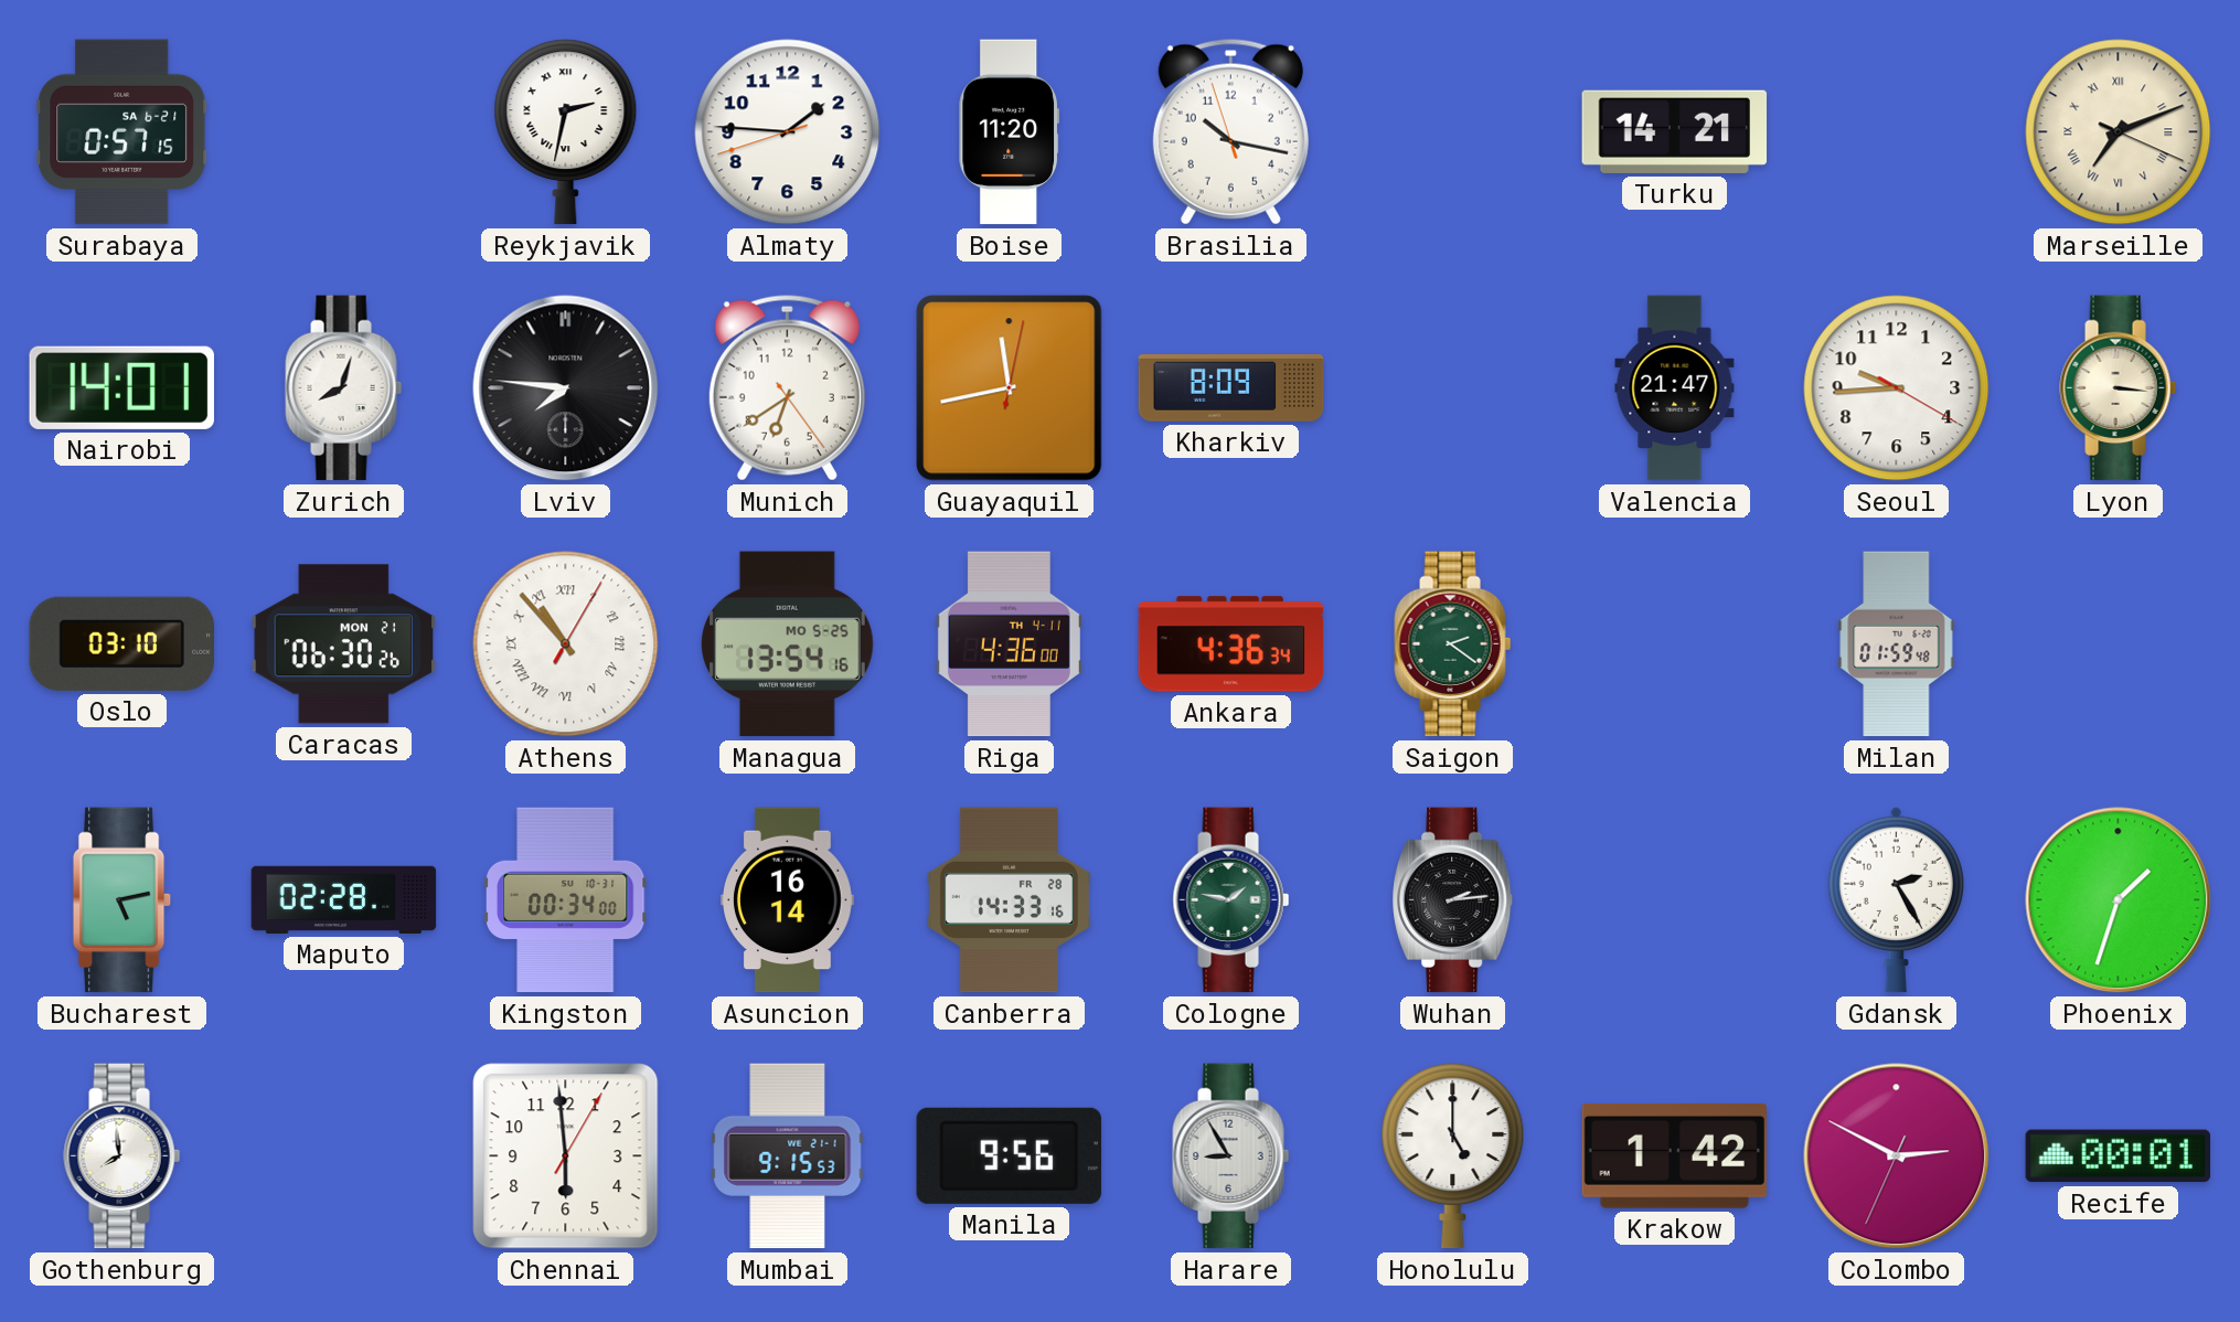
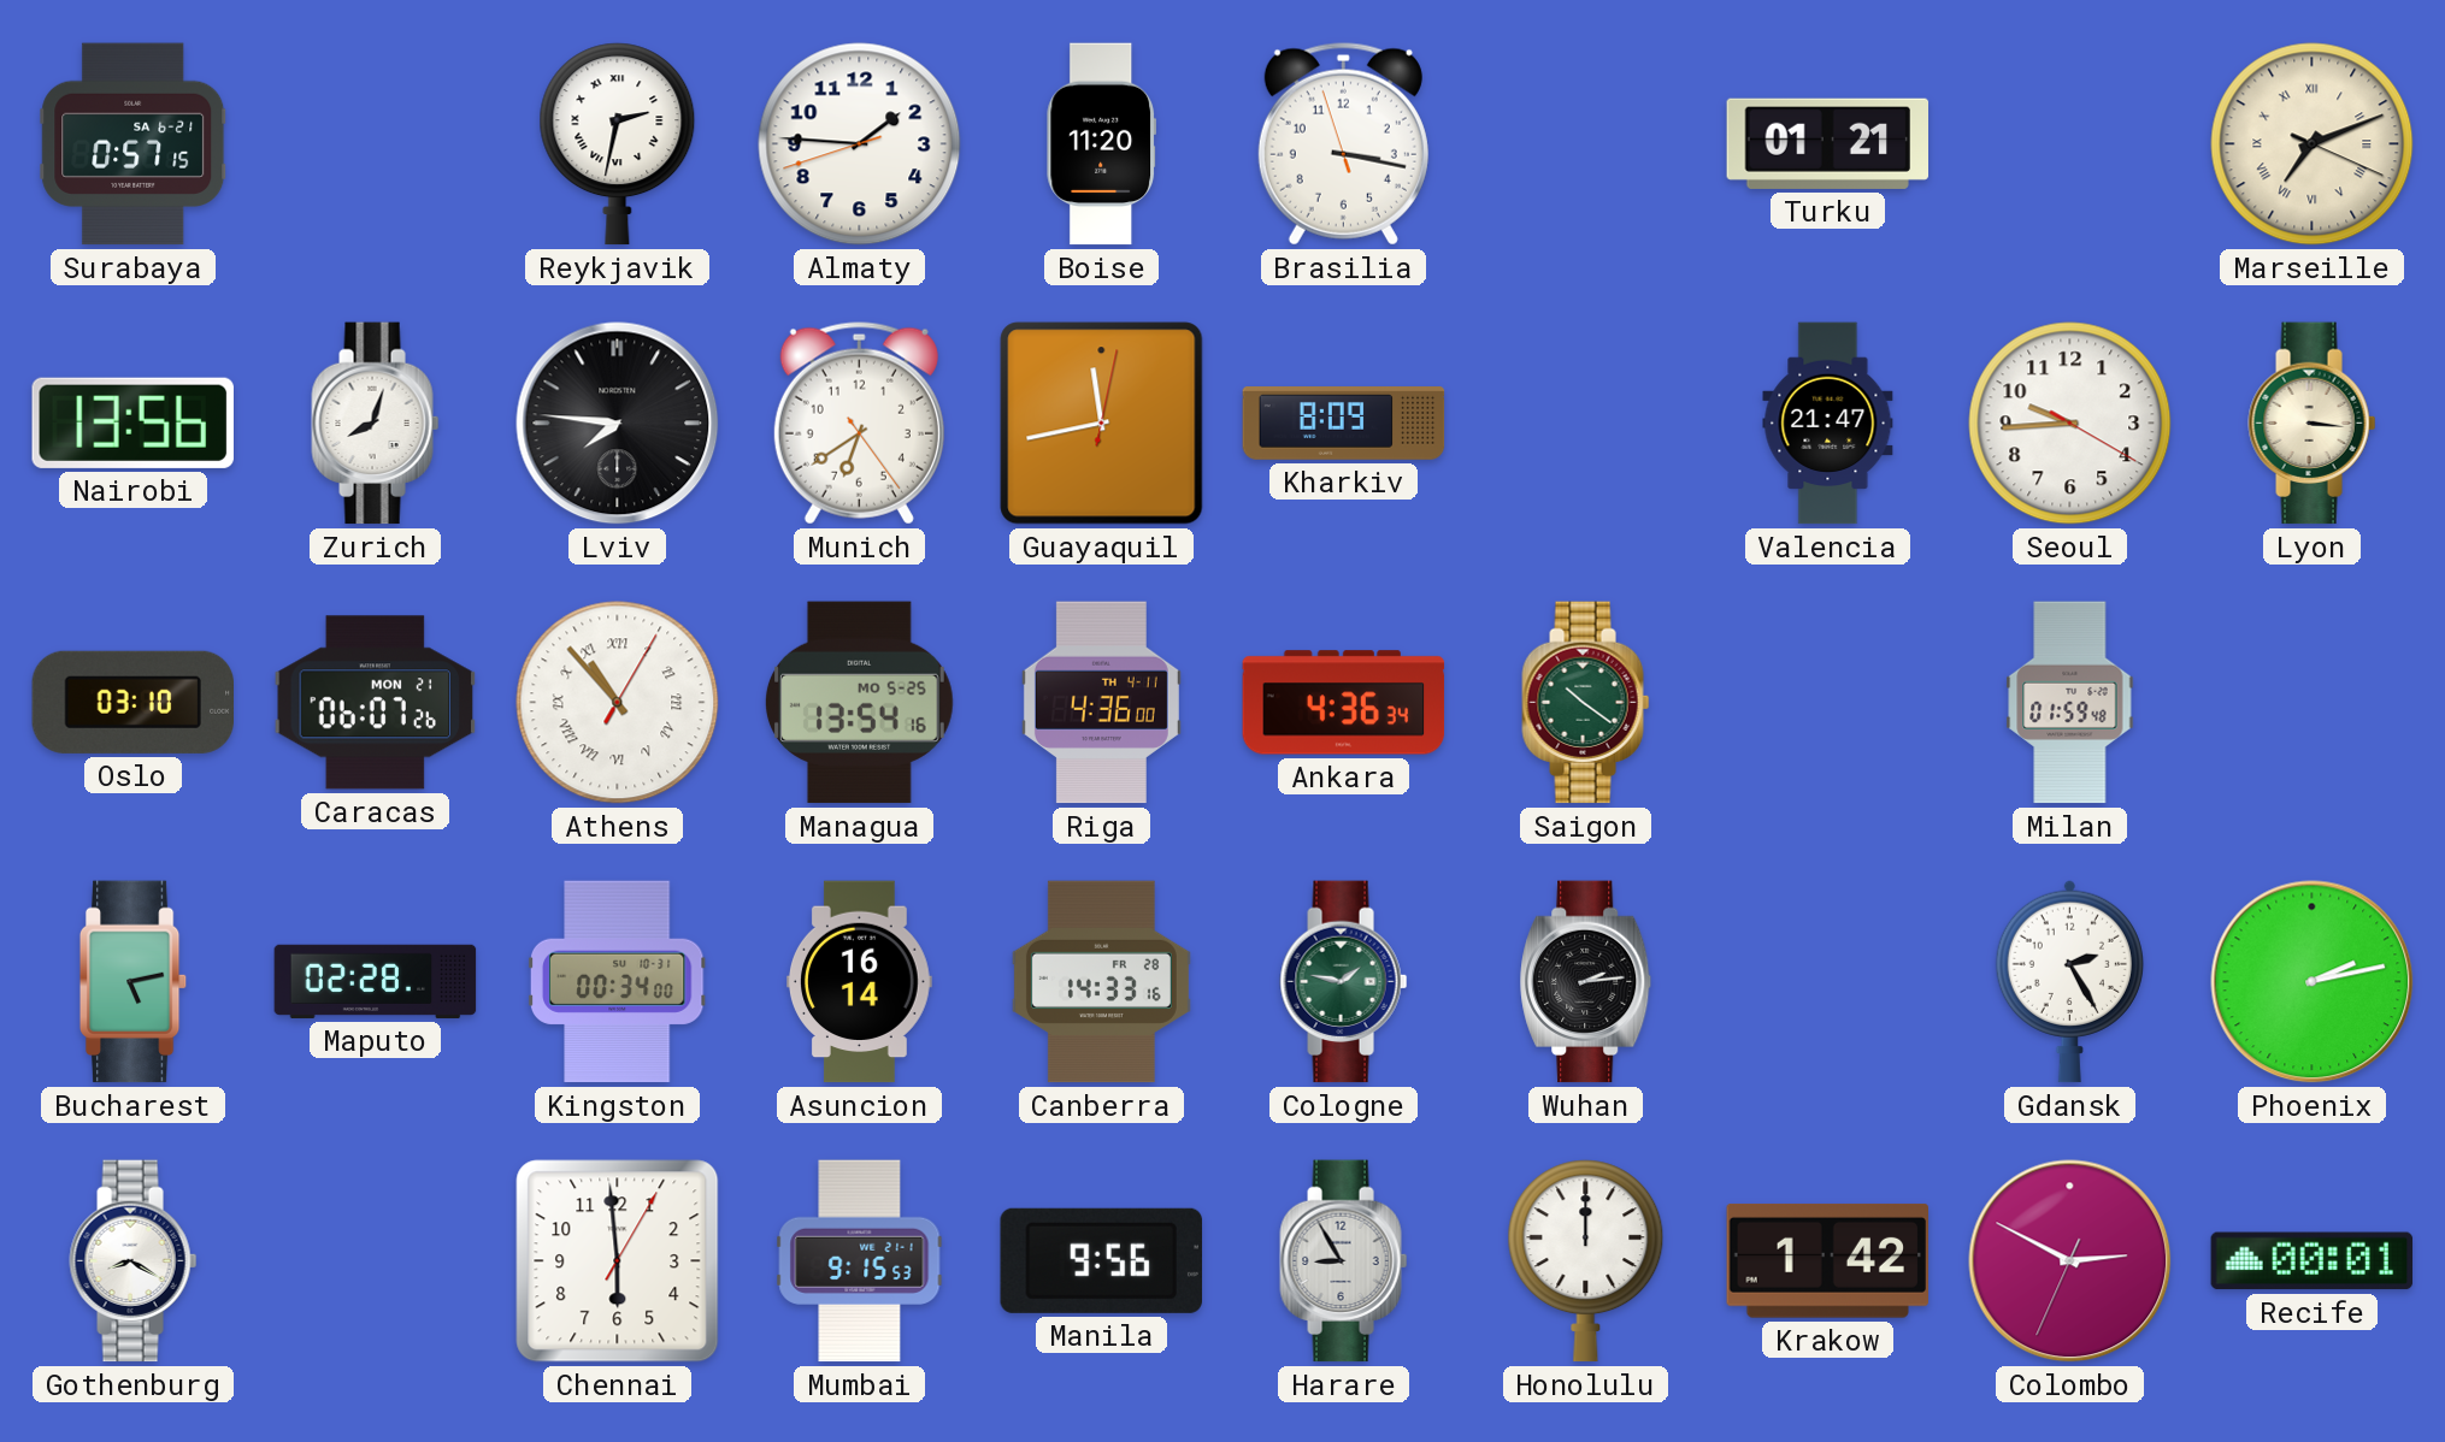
Brasilia: 10:16 -> 3:16
Turku: 14:21 -> 01:21
Nairobi: 14:01 -> 13:56
Caracas: 06:30 -> 06:07
Saigon: 2:21 -> 10:21
Phoenix: 1:33 -> 2:13
Gothenburg: 7:59 -> 8:20
Honolulu: 5:00 -> 12:00
